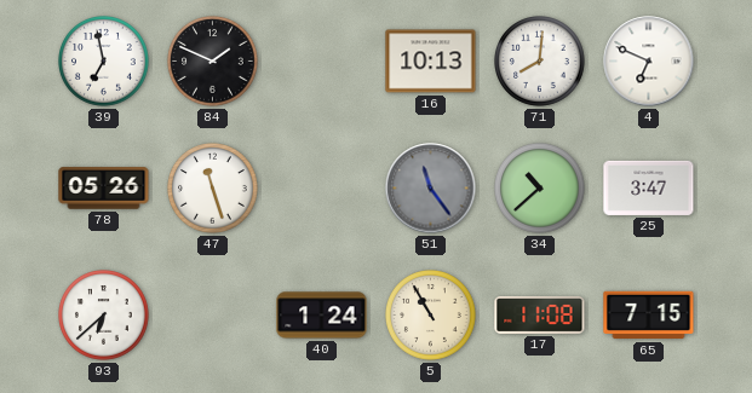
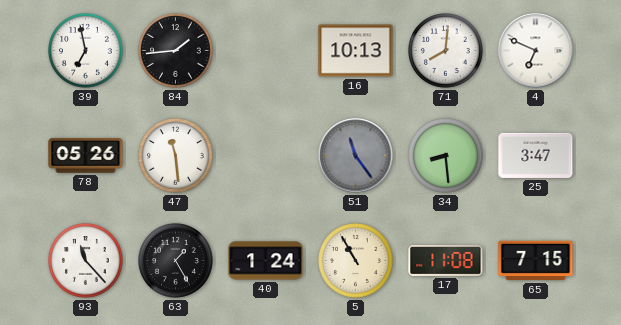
84: 1:49 -> 1:44
47: 11:27 -> 11:29
34: 10:38 -> 8:29
93: 6:38 -> 11:23
63: none -> 1:25
